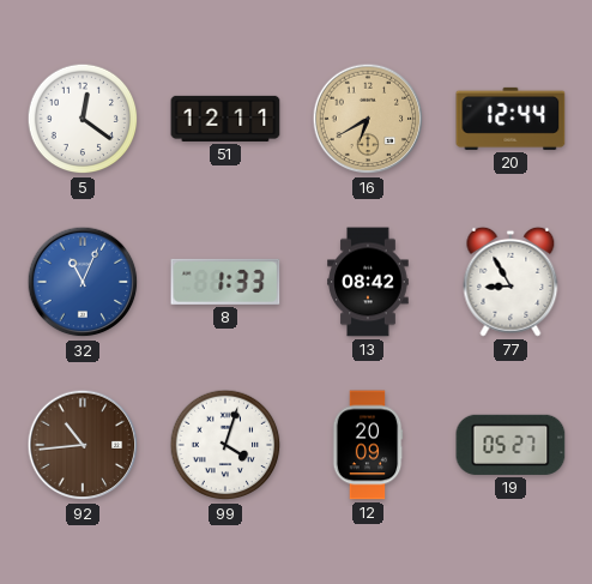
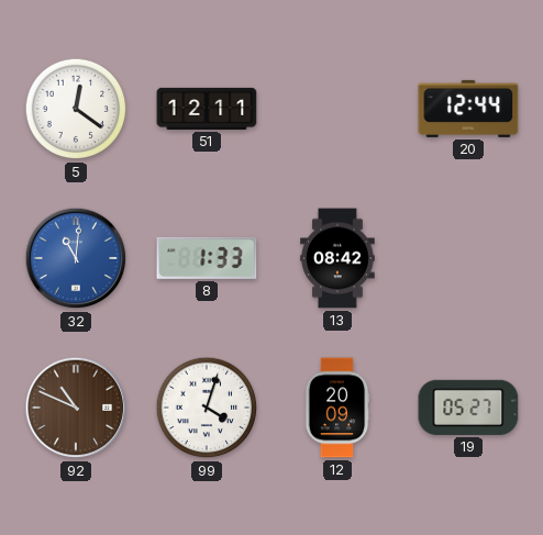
16: 6:40 -> none
32: 11:04 -> 11:01
77: 8:55 -> none
92: 10:44 -> 10:49
